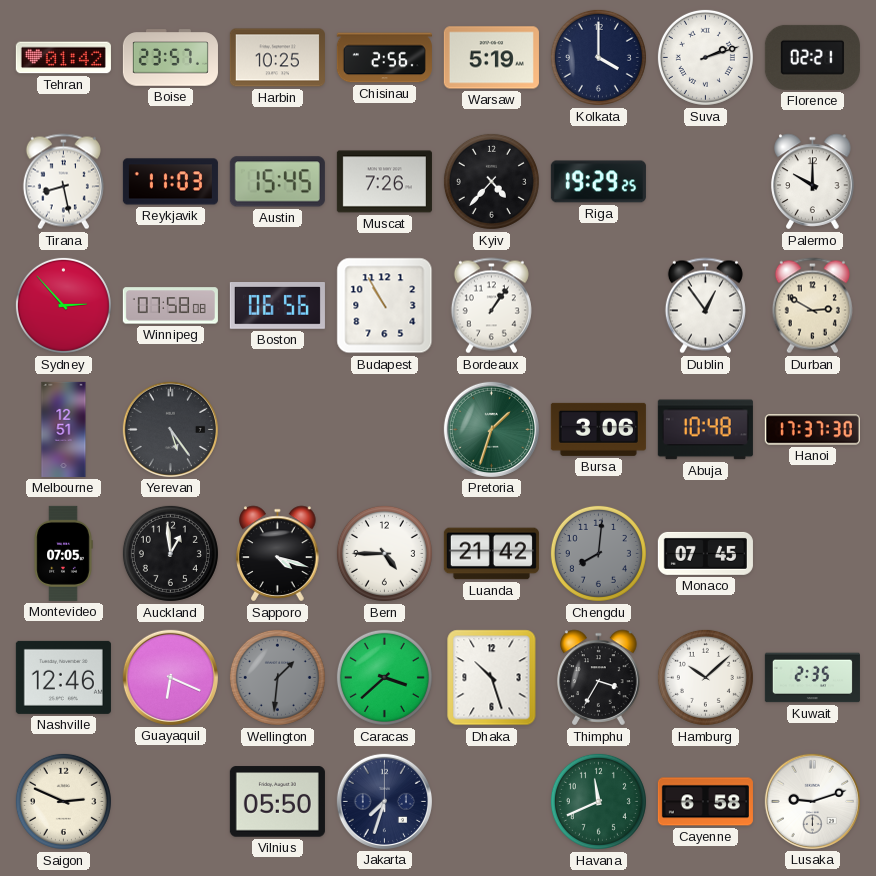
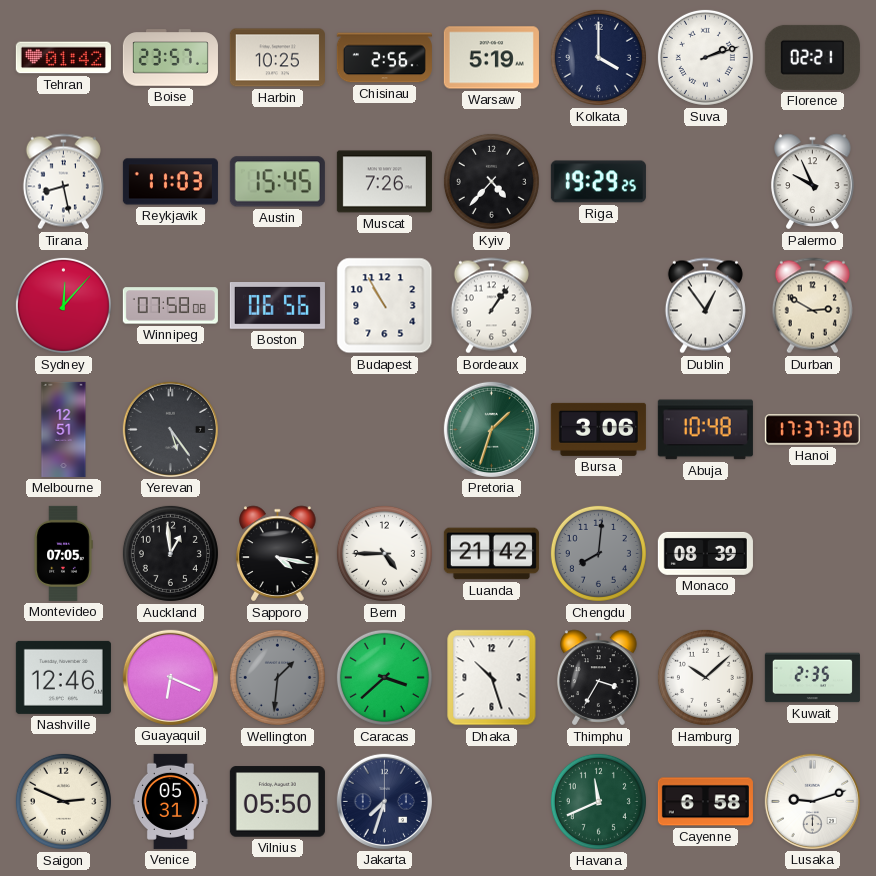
Palermo: 10:00 -> 9:56
Sydney: 2:53 -> 12:07
Sapporo: 4:18 -> 4:17
Monaco: 07:45 -> 08:39
Venice: none -> 05:31
